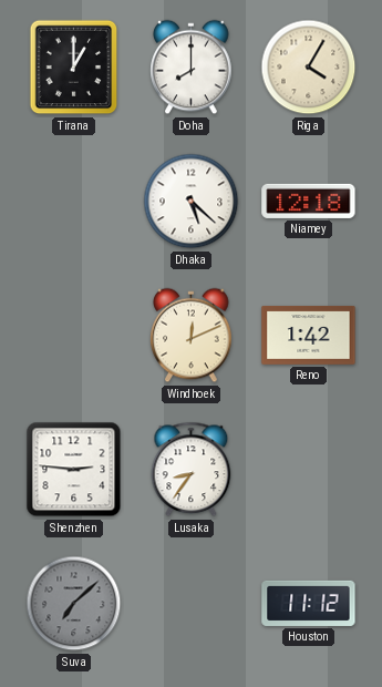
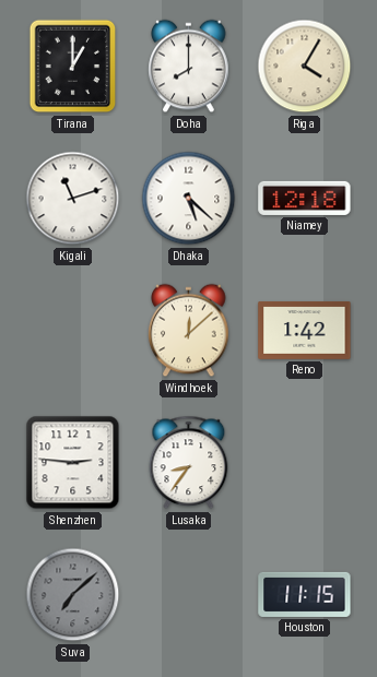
Kigali: none -> 11:12
Windhoek: 12:11 -> 12:08
Houston: 11:12 -> 11:15
